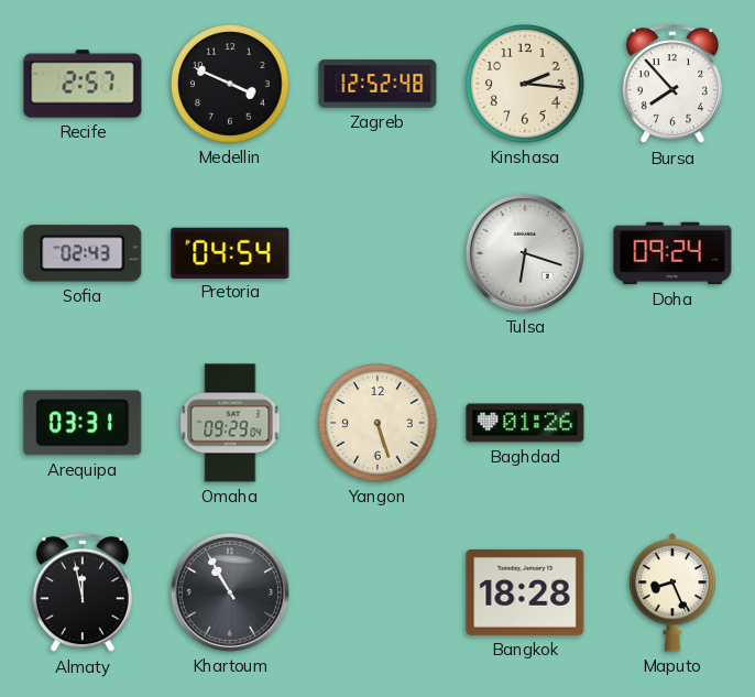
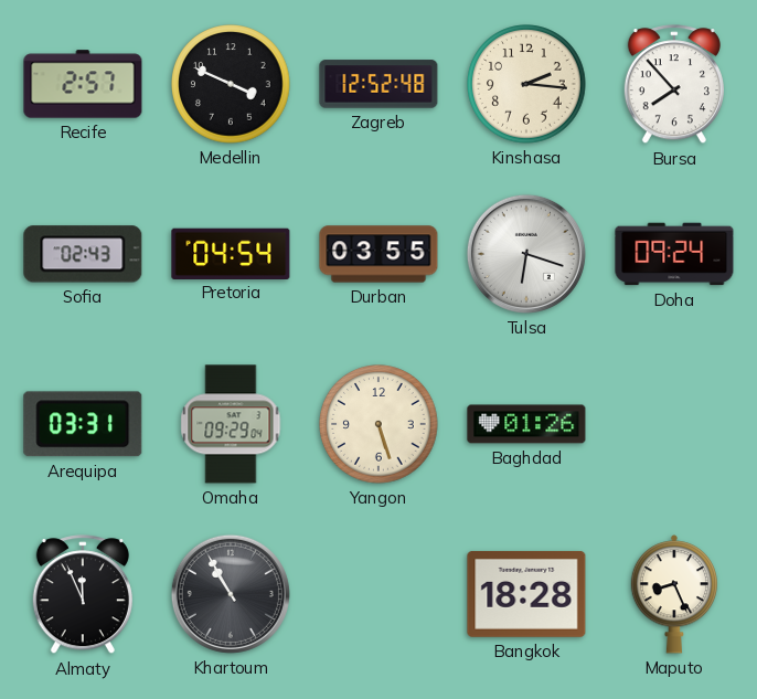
Durban: none -> 03:55
Almaty: 11:58 -> 11:56
